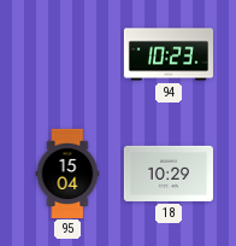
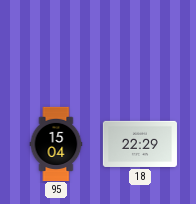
94: 10:23 -> none
18: 10:29 -> 22:29
